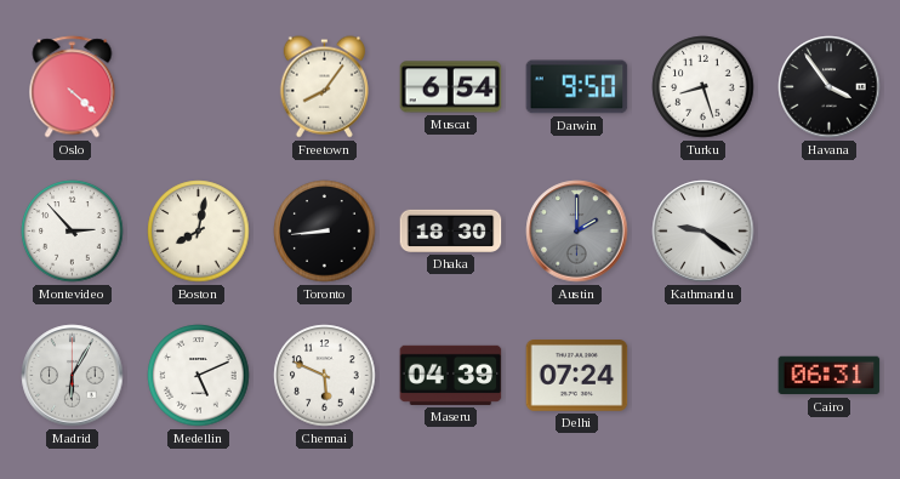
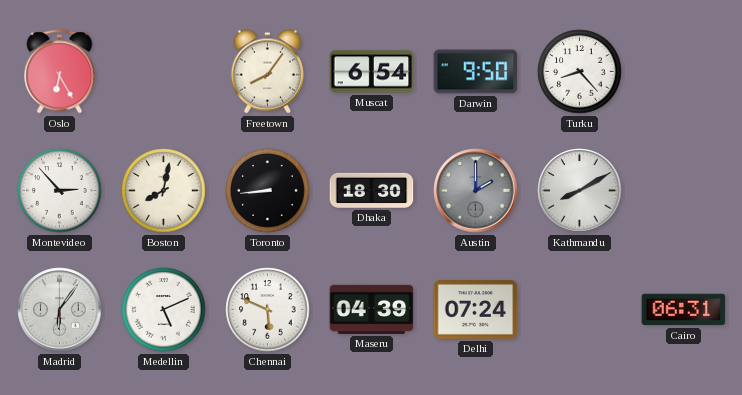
Oslo: 4:22 -> 6:25
Turku: 8:27 -> 8:23
Havana: 3:54 -> none
Kathmandu: 9:21 -> 8:10
Madrid: 6:05 -> 6:06
